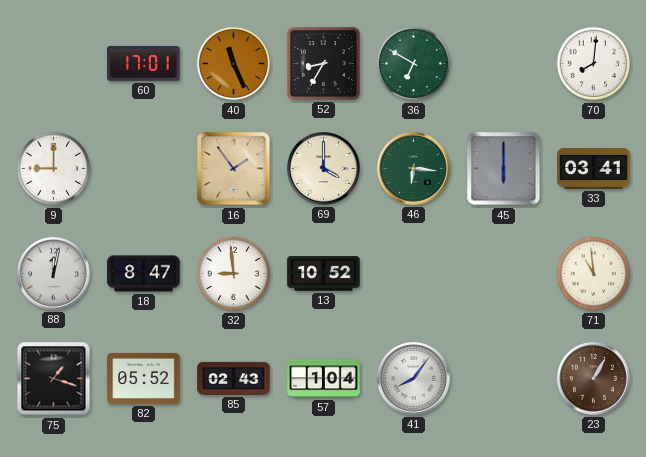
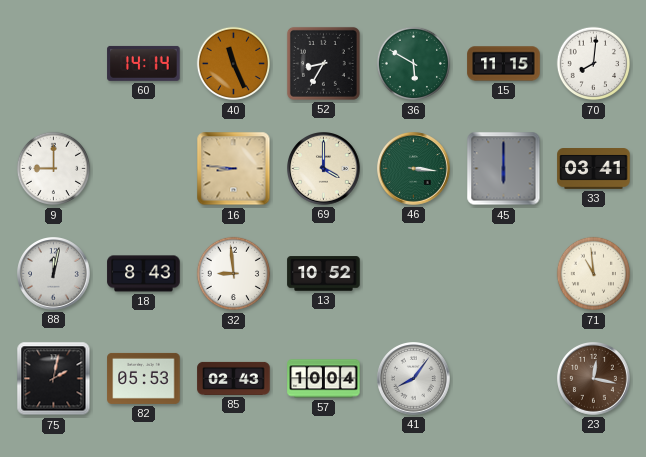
60: 17:01 -> 14:14
36: 6:50 -> 5:50
15: none -> 11:15
16: 1:54 -> 8:46
46: 6:16 -> 3:16
18: 8:47 -> 8:43
75: 1:18 -> 2:02
82: 05:52 -> 05:53
57: 1:04 -> 10:04
23: 1:05 -> 12:17
